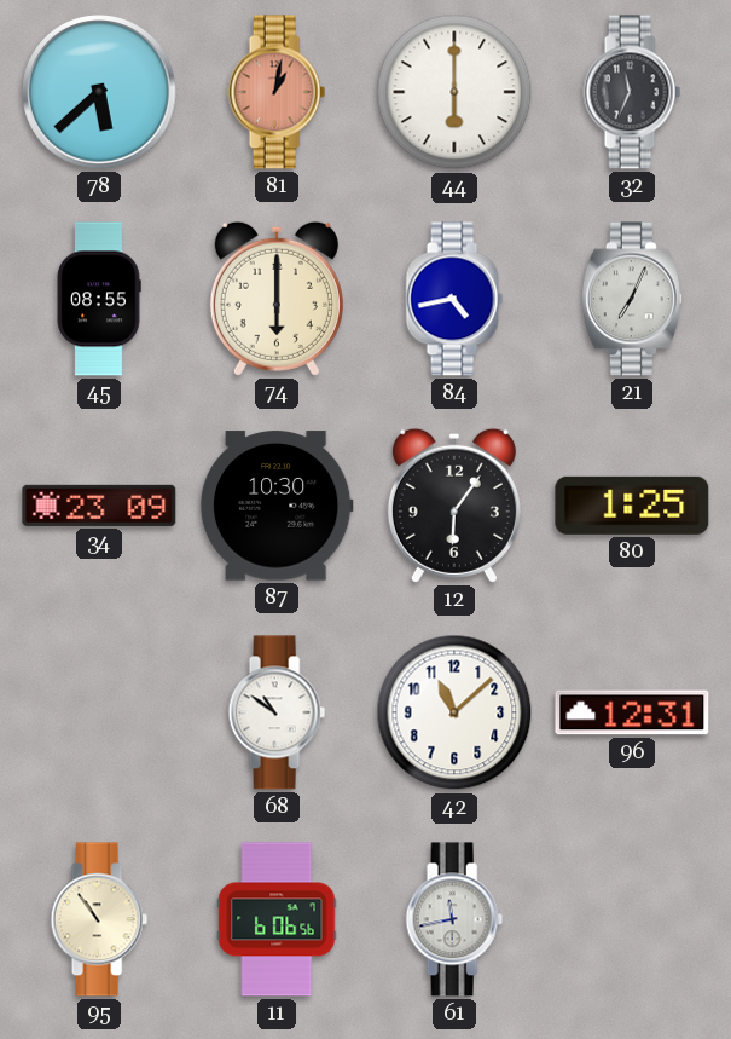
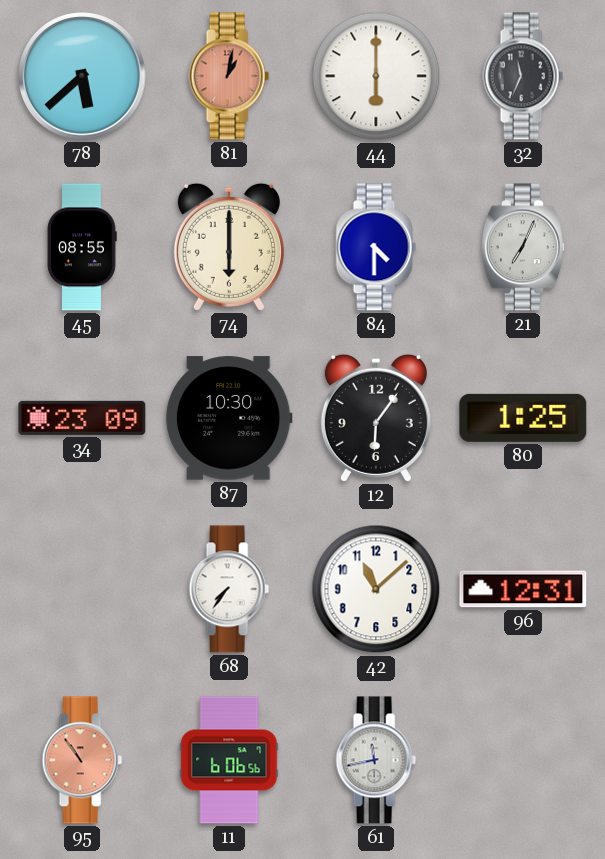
84: 4:43 -> 4:30
68: 10:51 -> 7:36
95 dial: cream -> salmon
